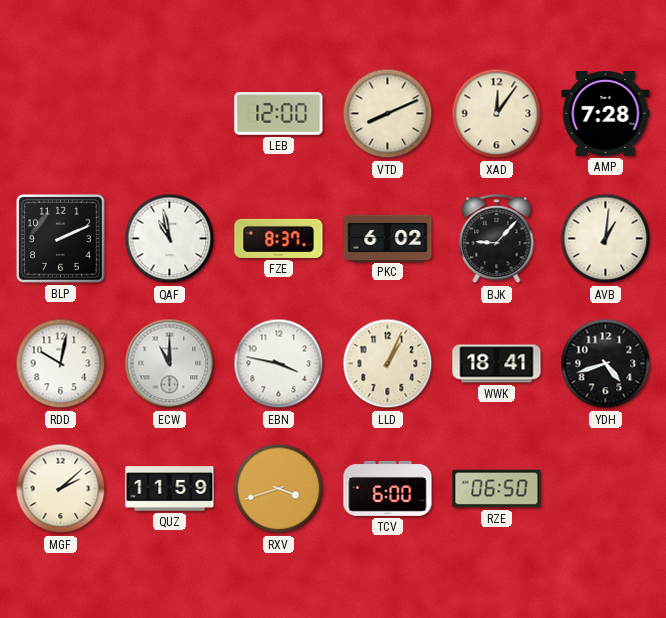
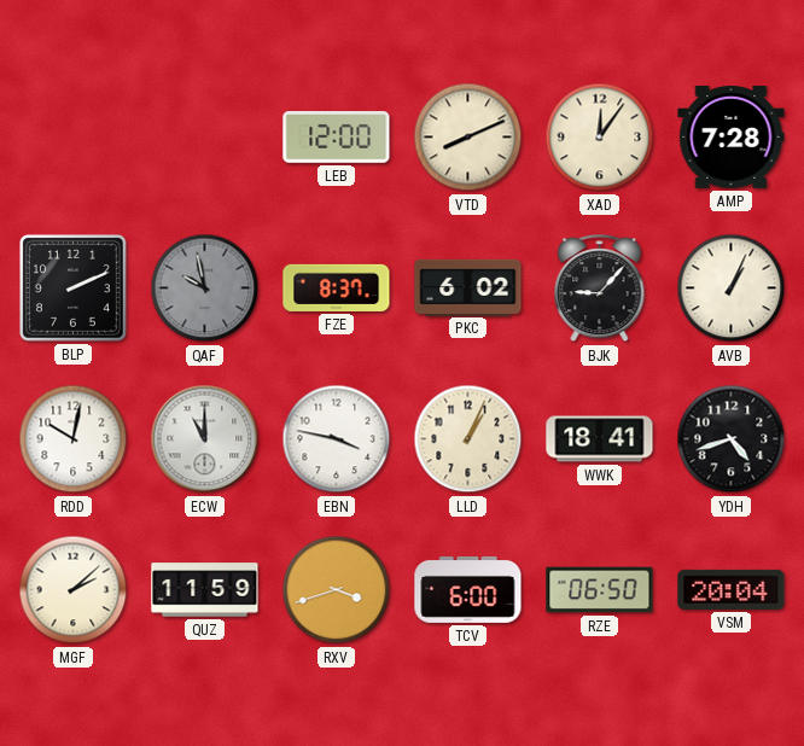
QAF: 10:58 -> 9:58
QAF dial: white -> grey
AVB: 1:01 -> 1:04
VSM: none -> 20:04
